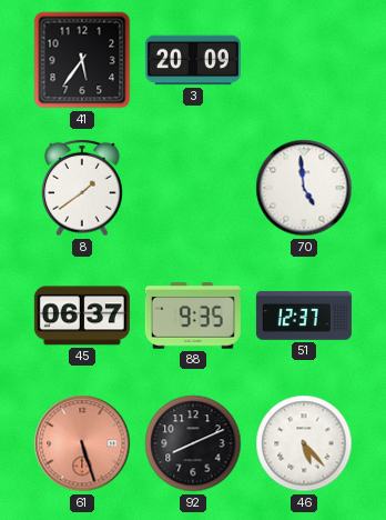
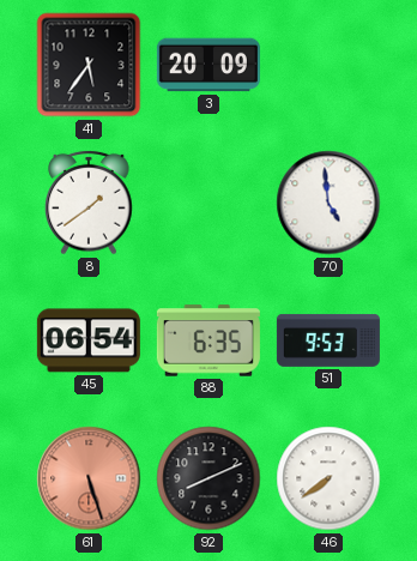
45: 06:37 -> 06:54
88: 9:35 -> 6:35
51: 12:37 -> 9:53
46: 5:23 -> 7:39
